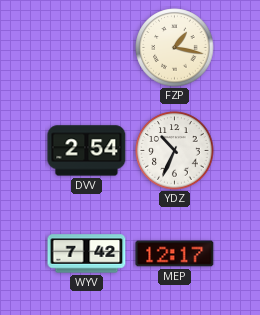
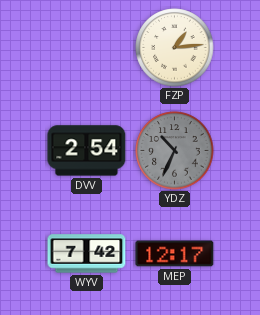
FZP: 1:17 -> 1:14
YDZ dial: white -> grey
